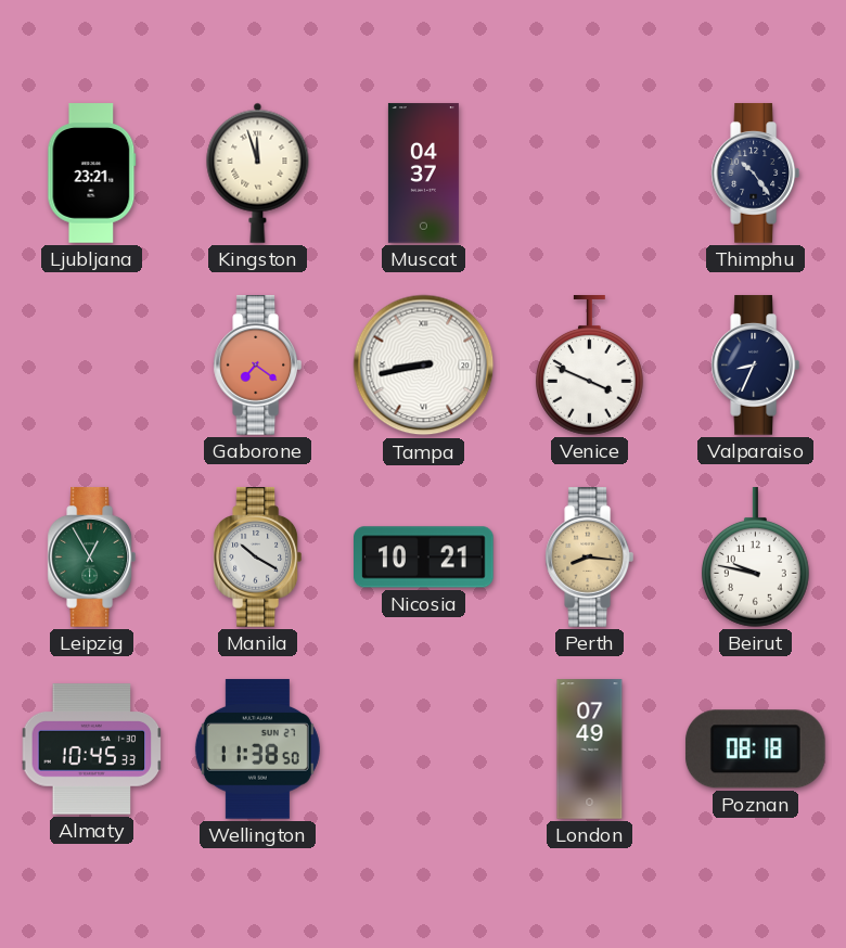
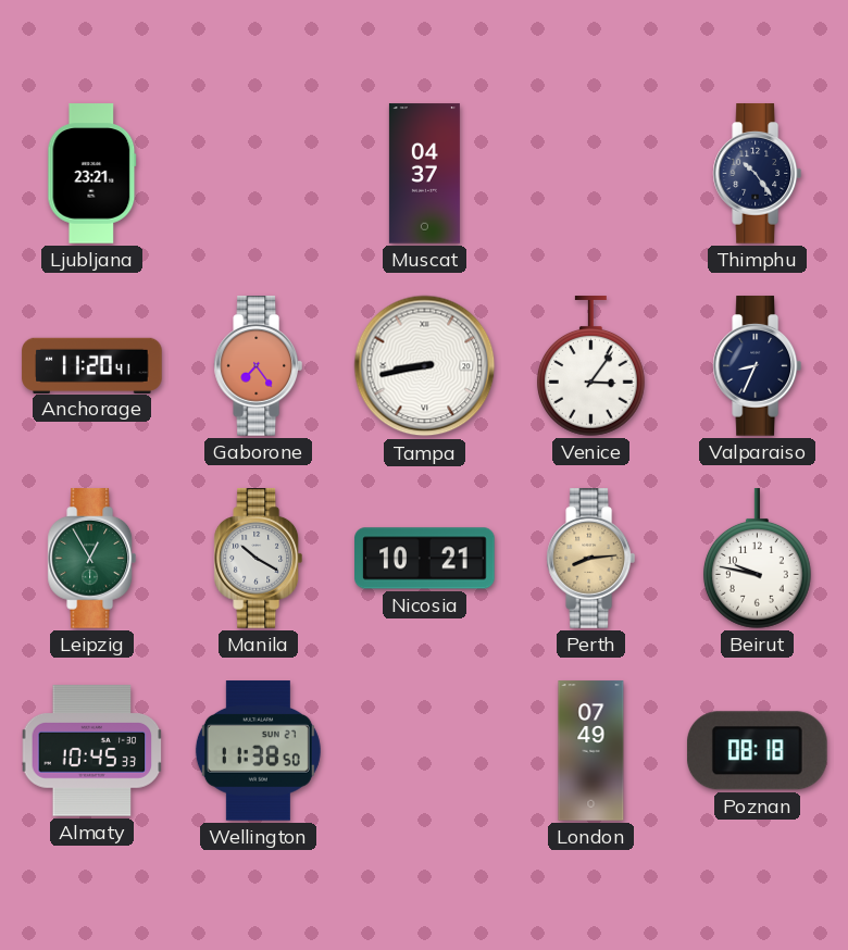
Kingston: 11:57 -> none
Anchorage: none -> 11:20
Gaborone: 7:21 -> 7:24
Venice: 3:49 -> 3:06
Perth: 8:16 -> 8:14
